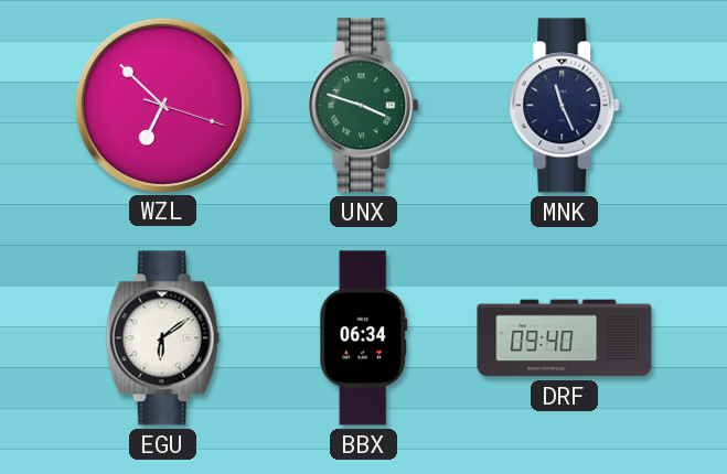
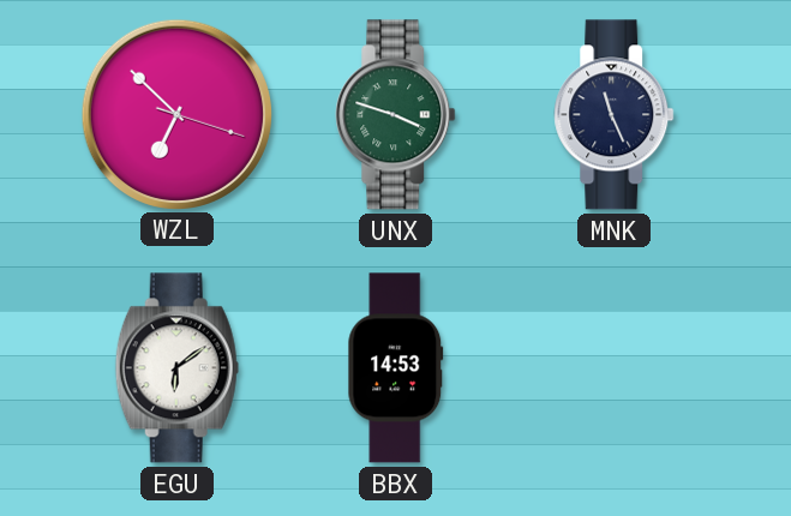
BBX: 06:34 -> 14:53
DRF: 09:40 -> none
